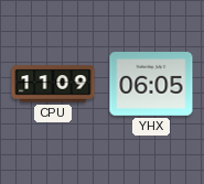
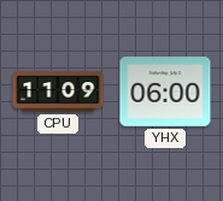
YHX: 06:05 -> 06:00
